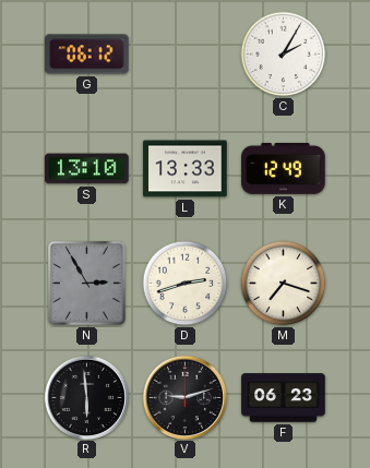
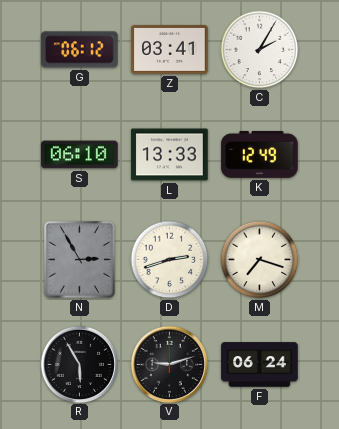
Z: none -> 03:41
S: 13:10 -> 06:10
R: 5:59 -> 5:55
F: 06:23 -> 06:24
